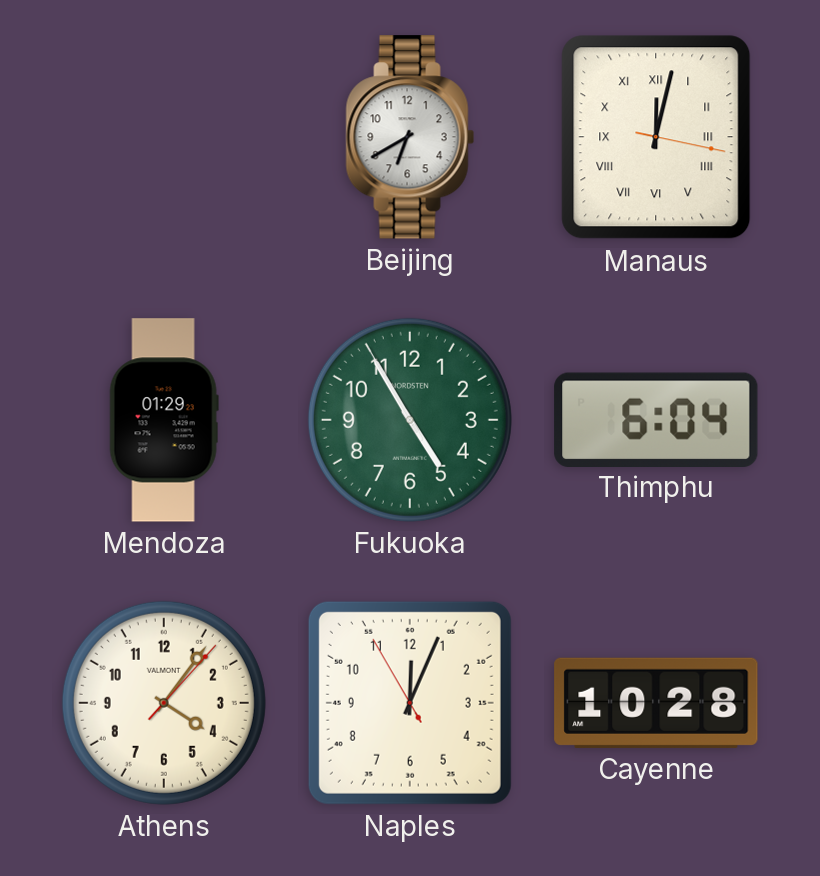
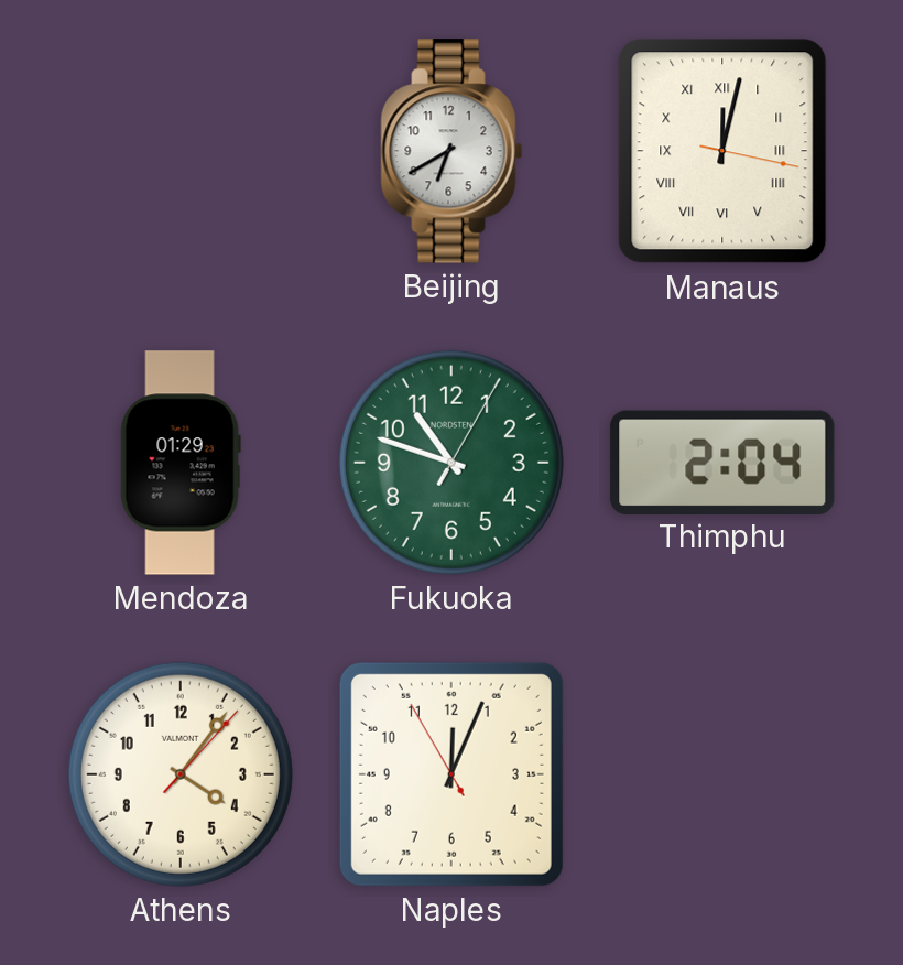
Fukuoka: 4:54 -> 10:48
Thimphu: 6:04 -> 2:04
Cayenne: 10:28 -> none
